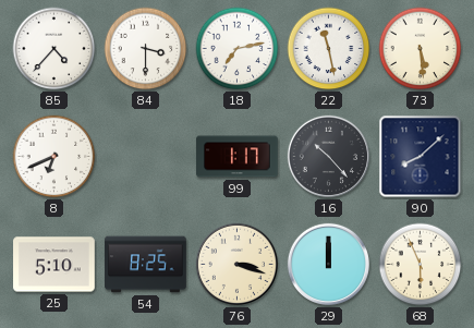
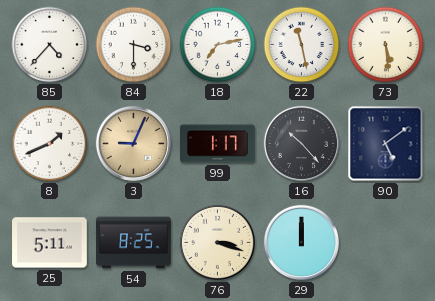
8: 6:41 -> 1:41
3: none -> 9:04
90: 8:08 -> 5:09
25: 5:10 -> 5:11
68: 5:56 -> none
